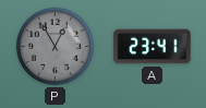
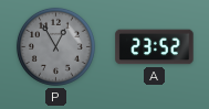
A: 23:41 -> 23:52
